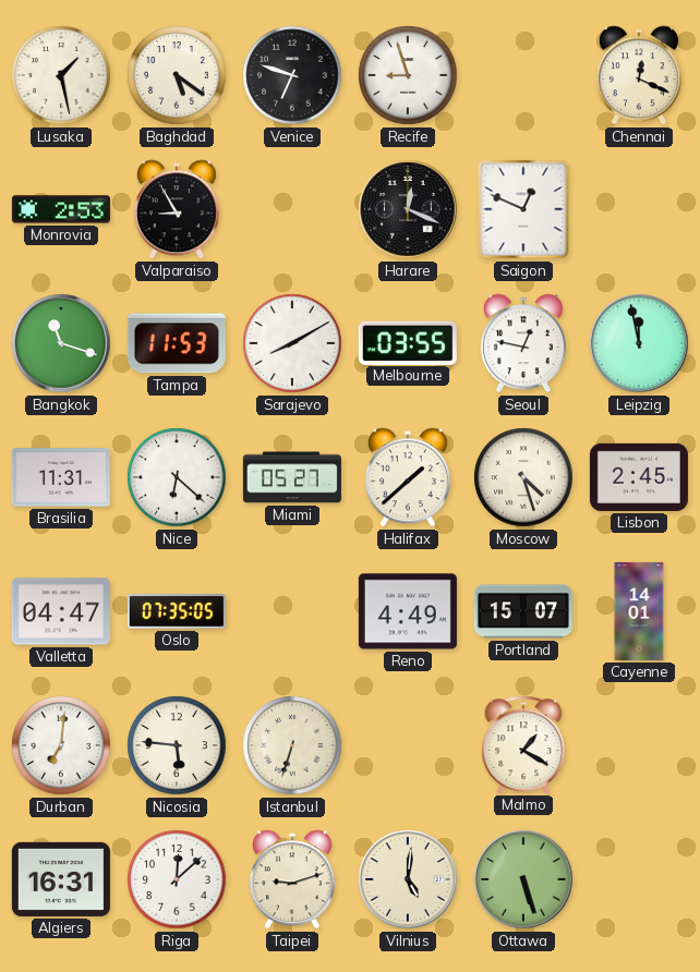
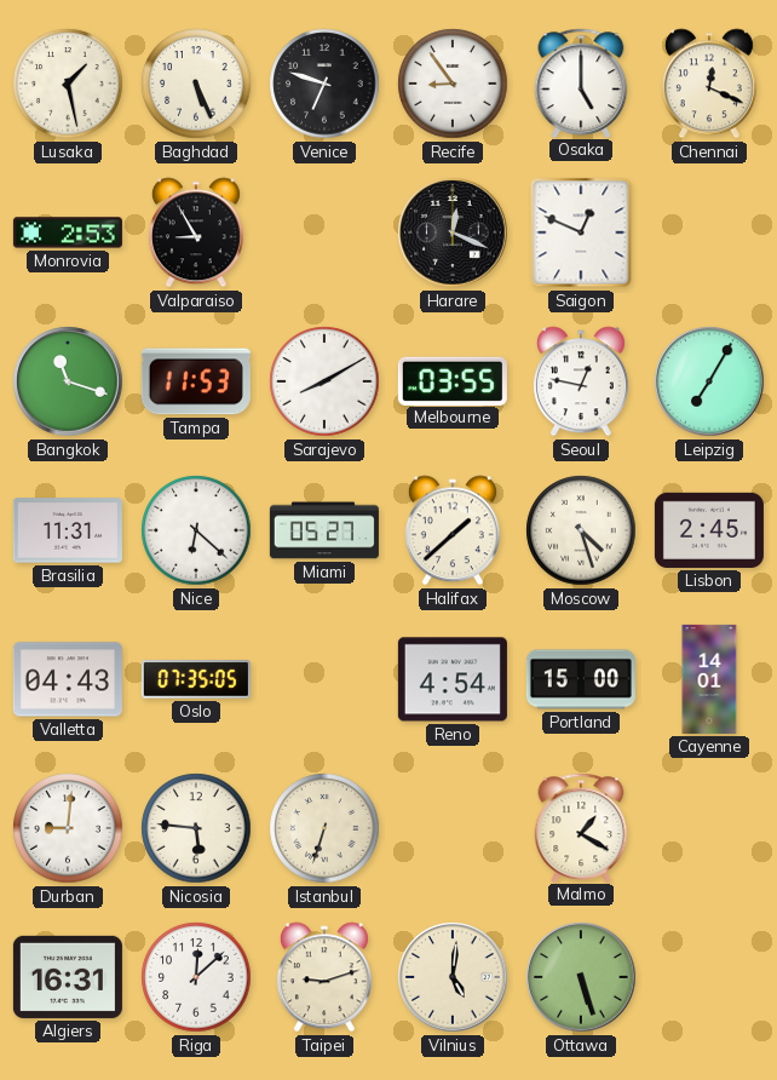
Baghdad: 5:21 -> 5:26
Recife: 8:57 -> 8:54
Osaka: none -> 5:00
Leipzig: 11:58 -> 7:05
Valletta: 04:47 -> 04:43
Reno: 4:49 -> 4:54
Portland: 15:07 -> 15:00
Durban: 7:01 -> 9:01
